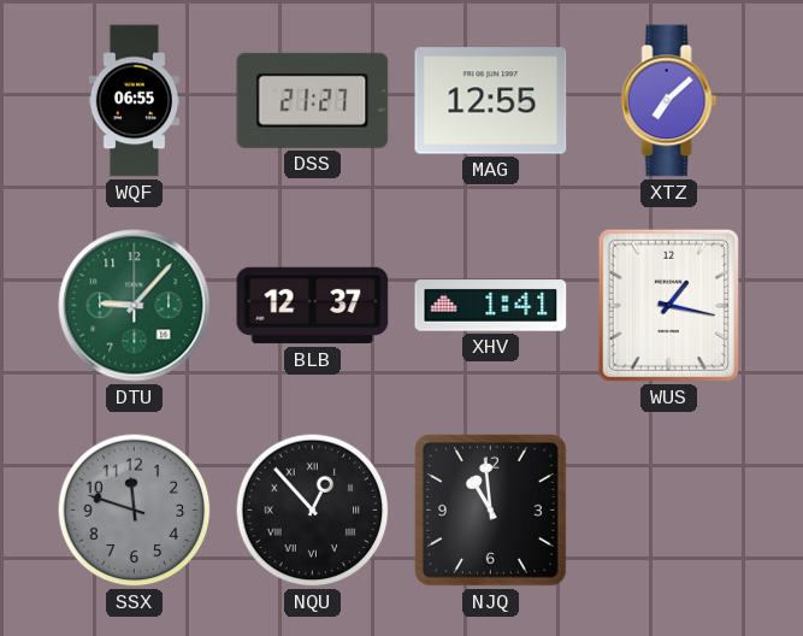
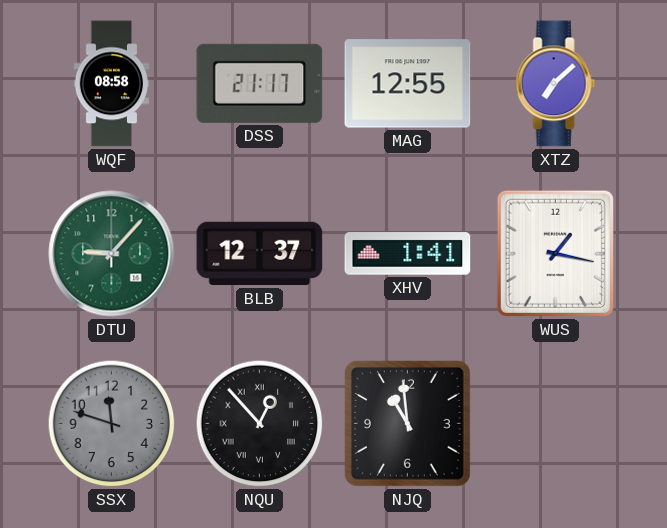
WQF: 06:55 -> 08:58
DSS: 21:27 -> 21:17
